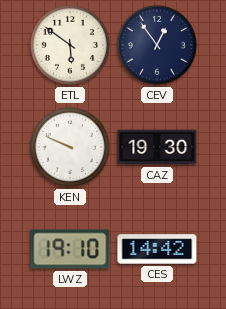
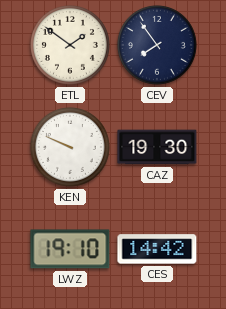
ETL: 5:51 -> 1:51
CEV: 12:54 -> 7:54
